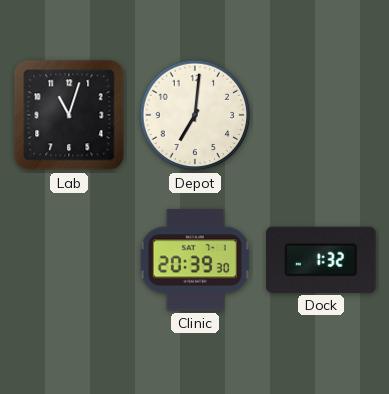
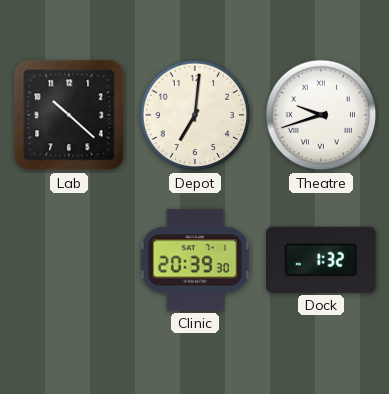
Lab: 11:03 -> 10:22
Theatre: none -> 9:42
